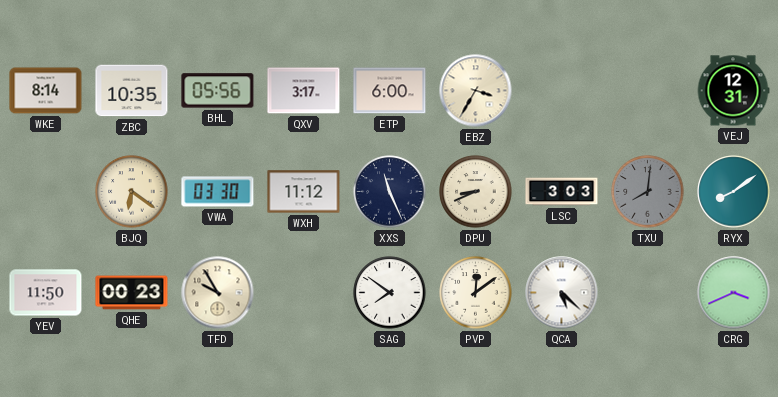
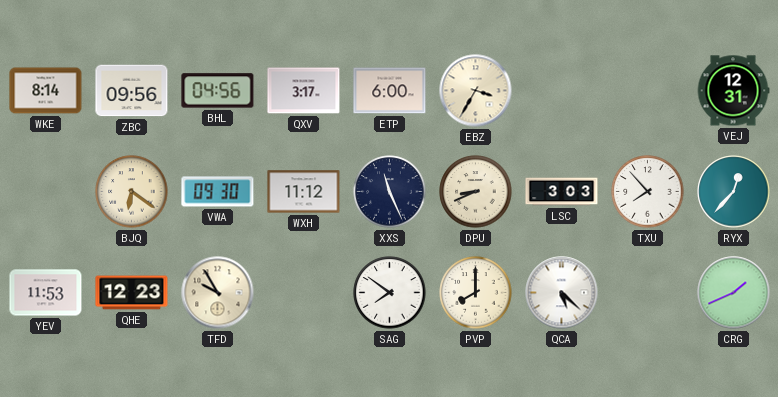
ZBC: 10:35 -> 09:56
BHL: 05:56 -> 04:56
VWA: 03:30 -> 09:30
TXU: 8:01 -> 7:53
TXU dial: grey -> white
RYX: 8:09 -> 12:37
YEV: 11:50 -> 11:53
QHE: 00:23 -> 12:23
PVP: 12:09 -> 8:00
CRG: 3:41 -> 1:41
